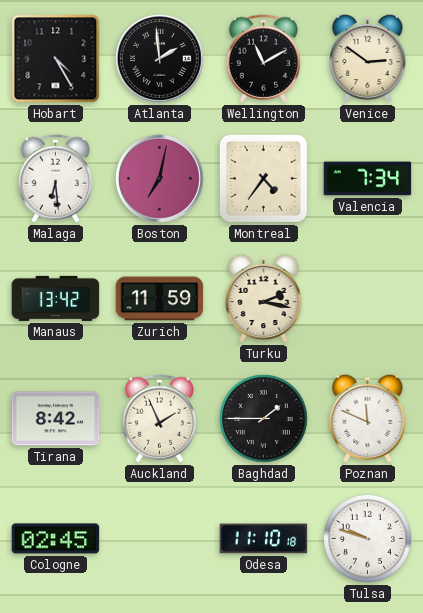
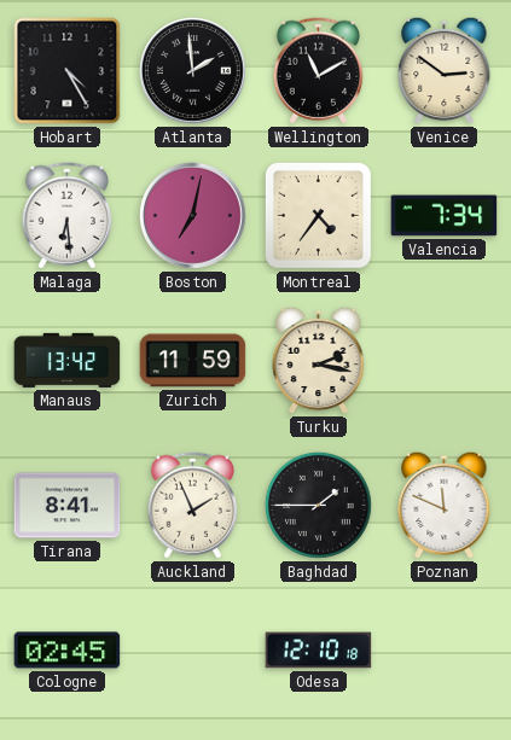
Tirana: 8:42 -> 8:41
Odesa: 11:10 -> 12:10
Tulsa: 9:48 -> none
